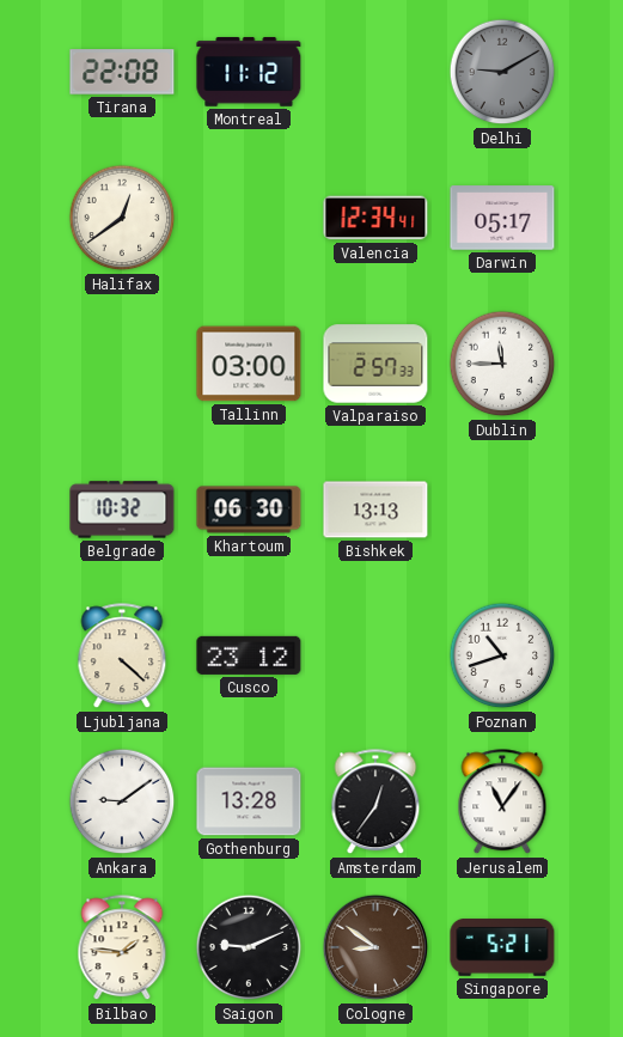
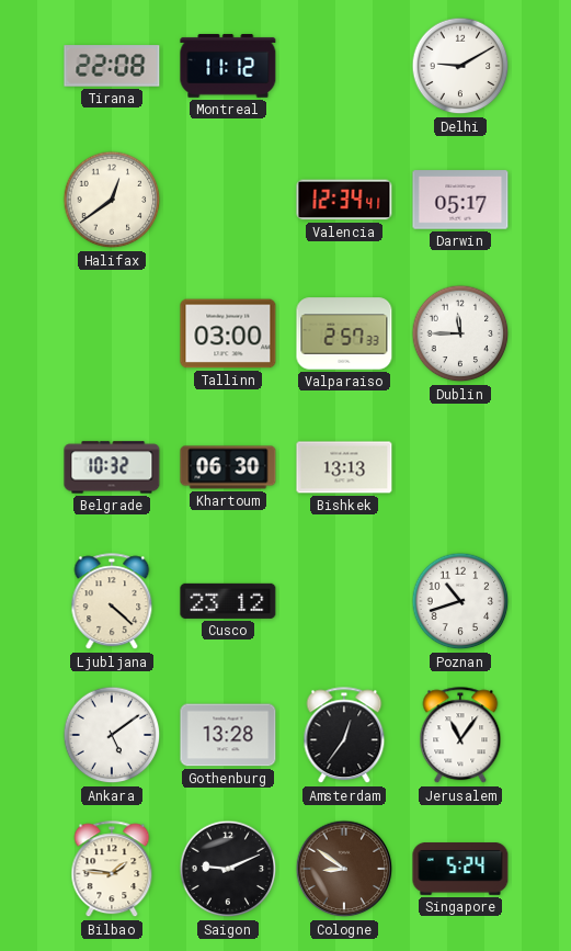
Delhi dial: grey -> white
Ankara: 9:09 -> 5:09
Singapore: 5:21 -> 5:24
